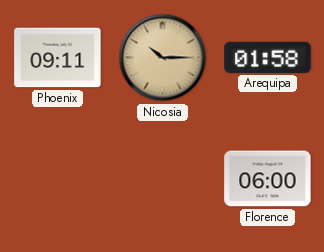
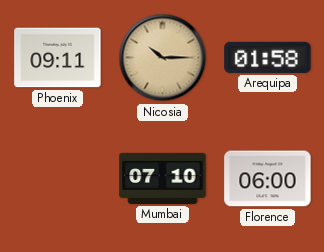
Mumbai: none -> 07:10
